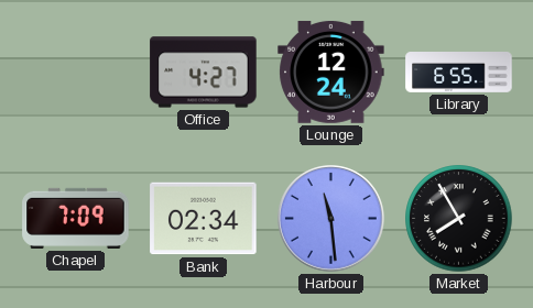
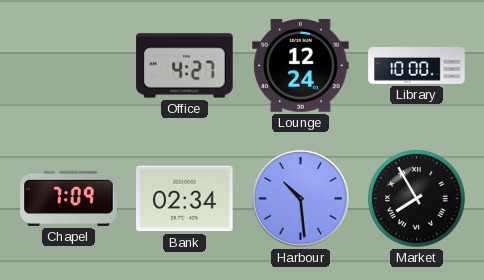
Library: 6:55 -> 10:00
Harbour: 11:29 -> 10:29
